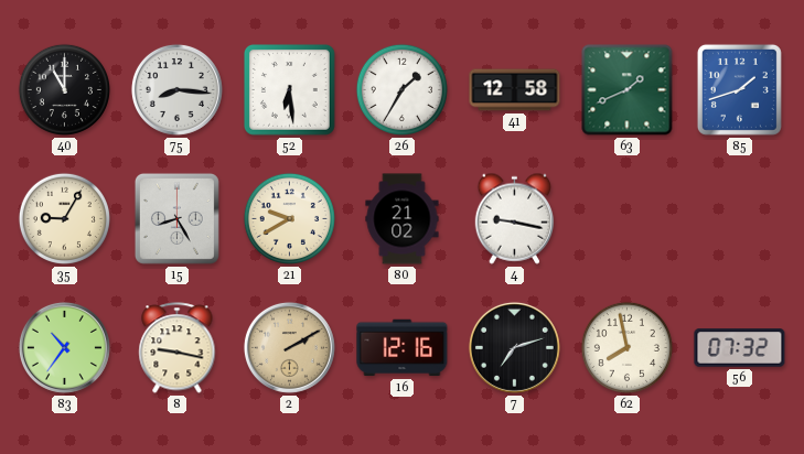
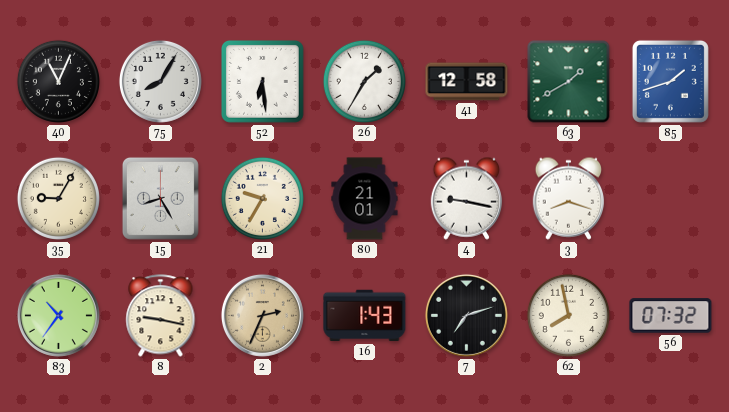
40: 11:00 -> 11:04
75: 8:16 -> 8:05
63: 1:41 -> 1:40
21: 9:40 -> 9:35
80: 21:02 -> 21:01
3: none -> 8:18
2: 2:10 -> 2:34
16: 12:16 -> 1:43
